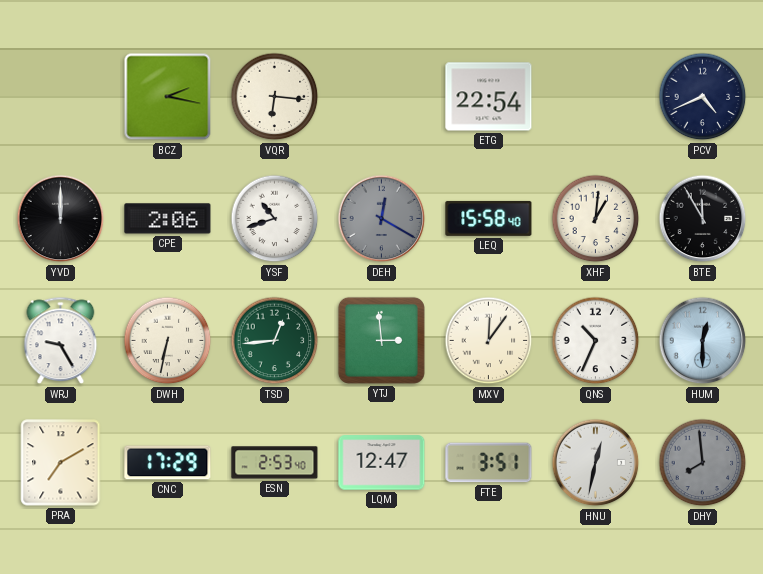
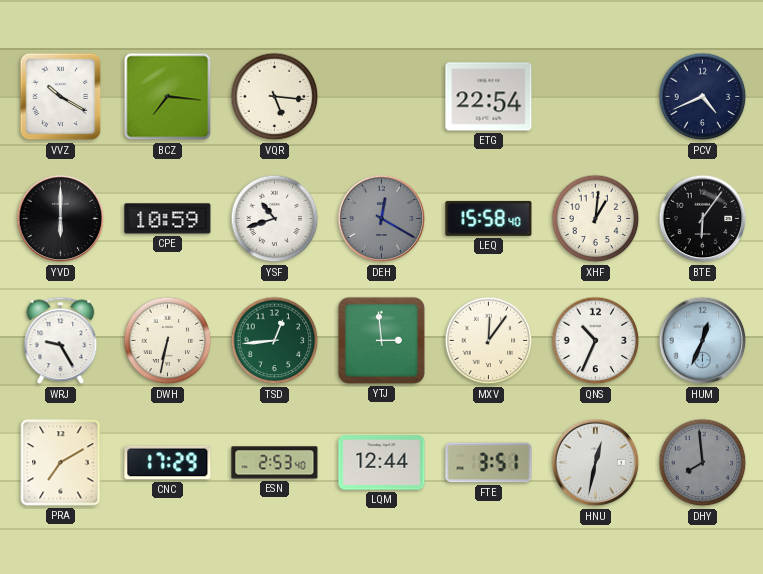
VVZ: none -> 10:20
BCZ: 2:17 -> 7:16
VQR: 6:16 -> 5:16
YVD: 12:00 -> 6:00
CPE: 2:06 -> 10:59
BTE: 11:55 -> 6:06
HUM: 12:30 -> 12:34
LQM: 12:47 -> 12:44
